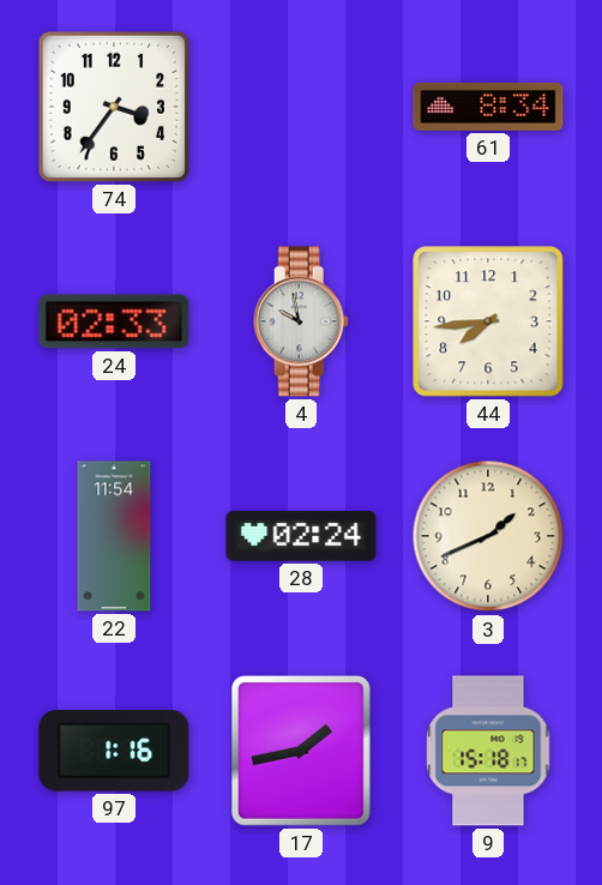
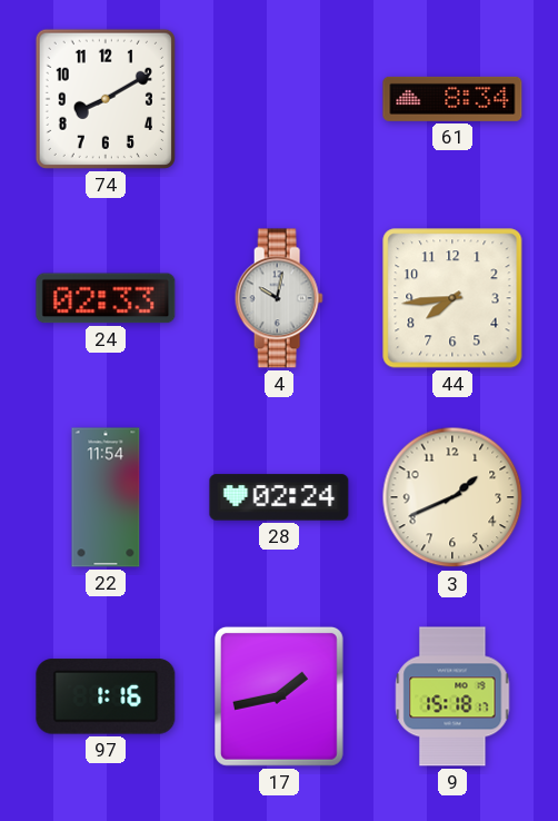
74: 3:36 -> 8:10
4: 9:58 -> 10:02
